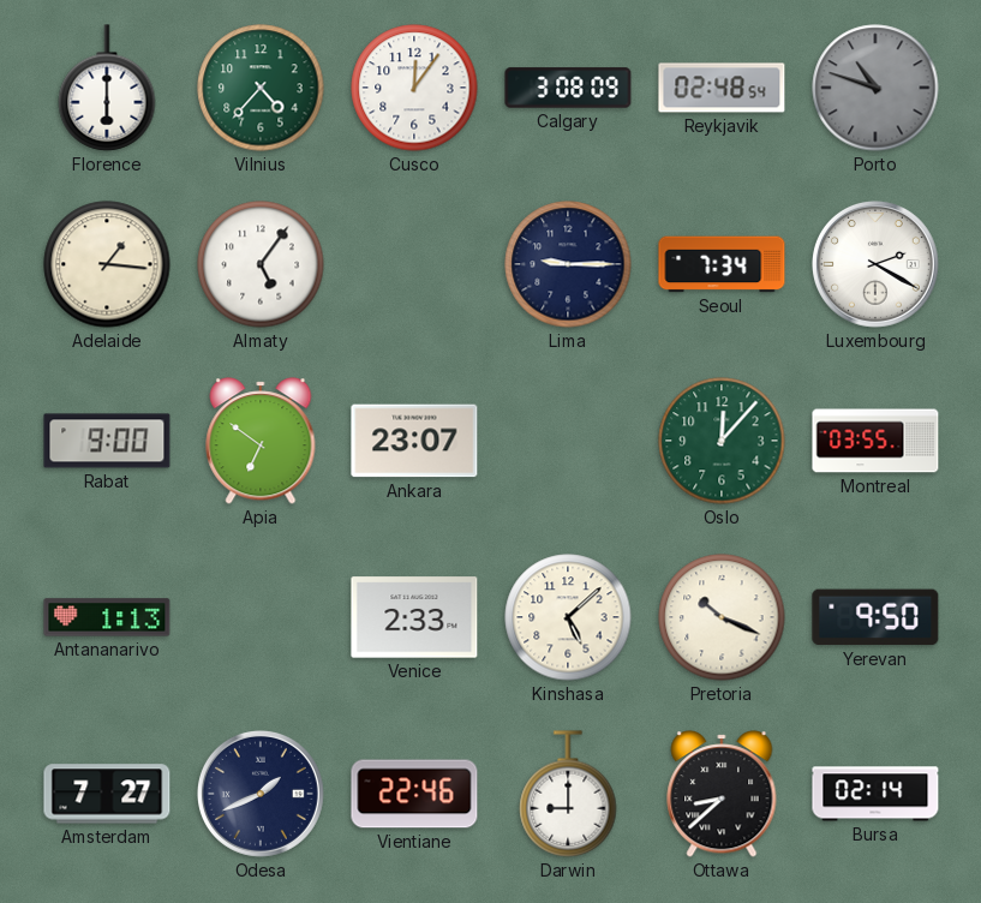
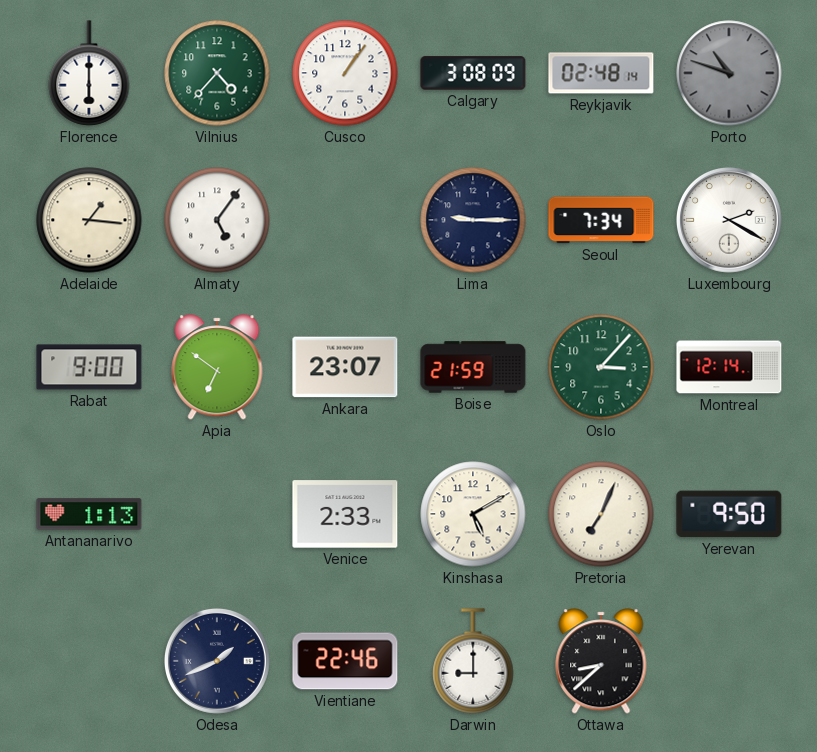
Cusco: 12:06 -> 1:06
Reykjavik: 02:48:54 -> 02:48:14
Boise: none -> 21:59
Oslo: 12:07 -> 3:07
Montreal: 03:55 -> 12:14
Kinshasa: 5:08 -> 5:10
Pretoria: 10:19 -> 7:04
Amsterdam: 7:27 -> none
Bursa: 02:14 -> none
